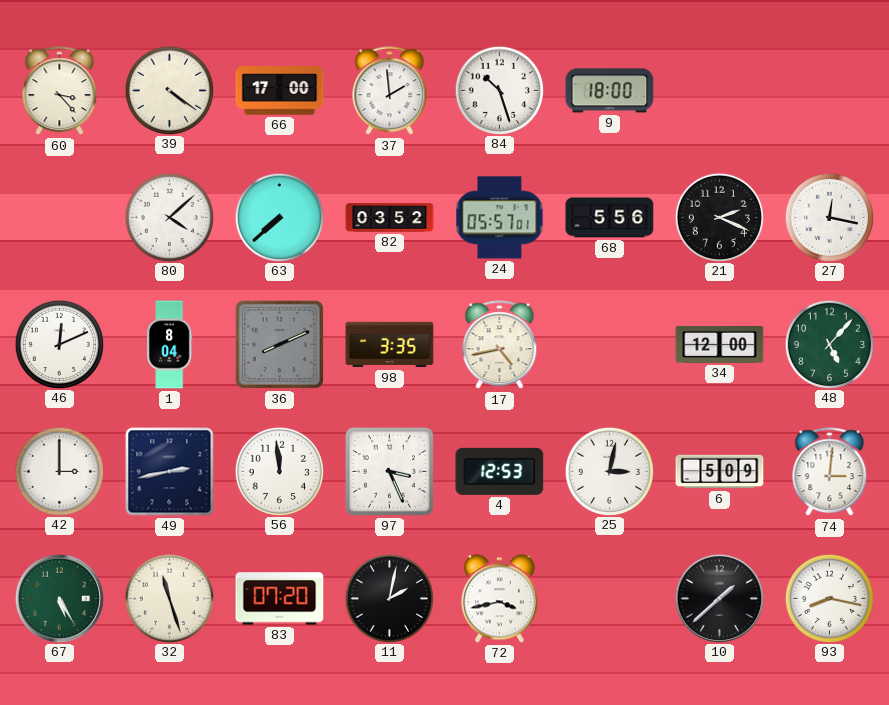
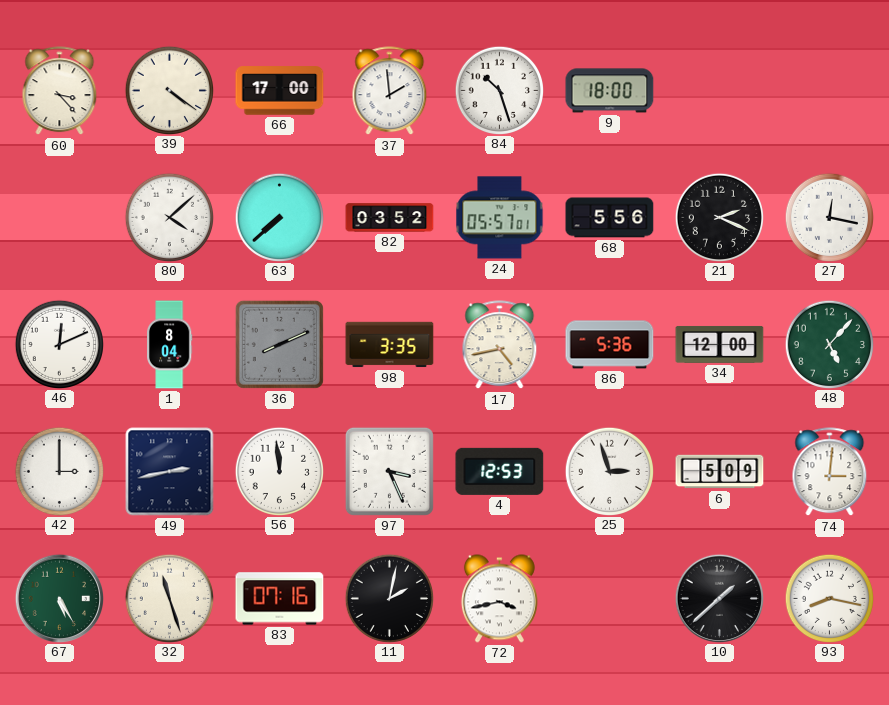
86: none -> 5:36
25: 3:02 -> 2:57
83: 07:20 -> 07:16
